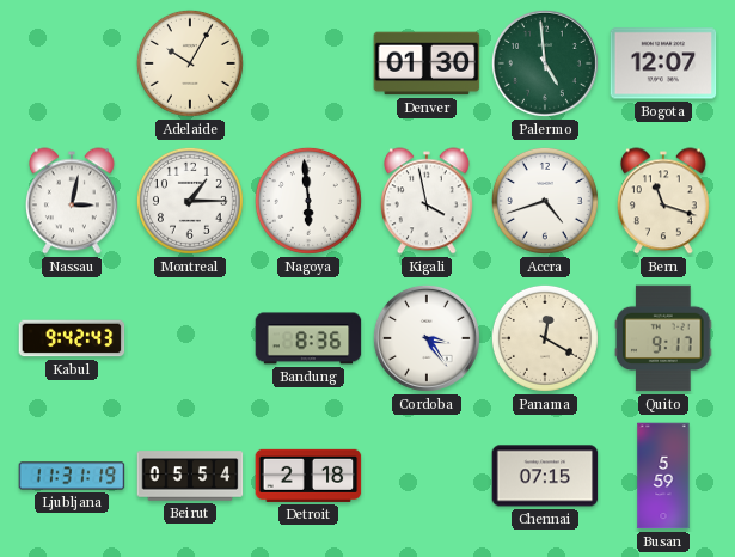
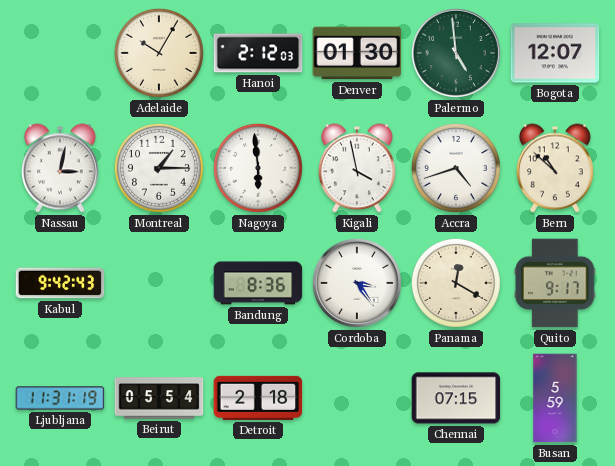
Hanoi: none -> 2:12
Bern: 11:18 -> 10:52
